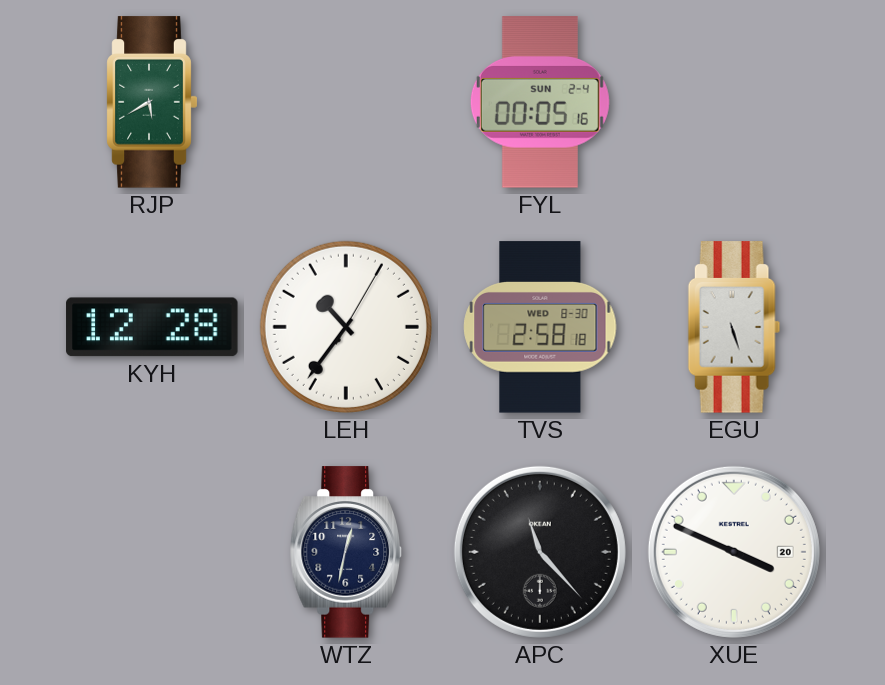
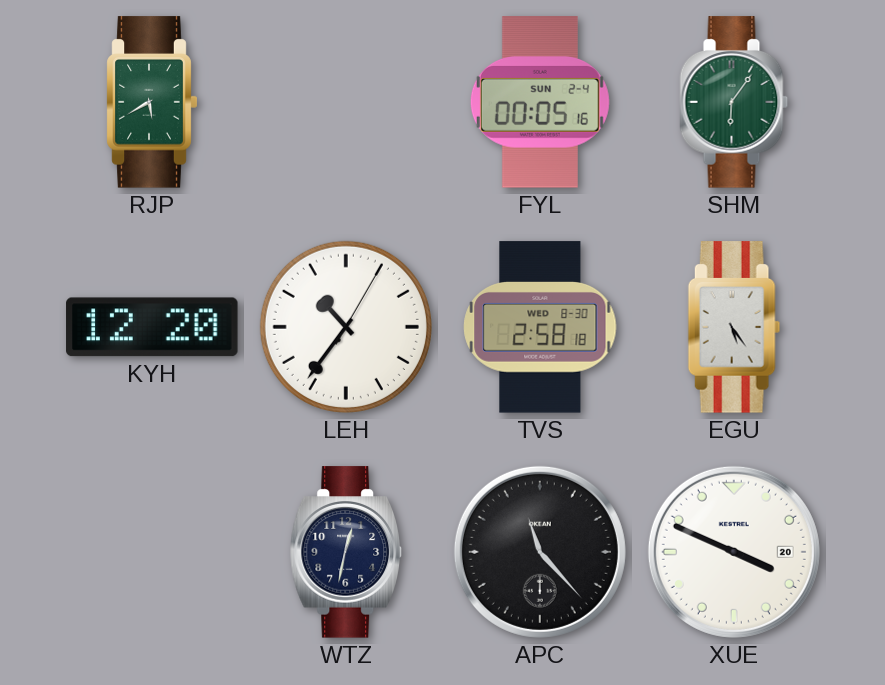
SHM: none -> 6:06
KYH: 12:28 -> 12:20
EGU: 5:27 -> 5:24
